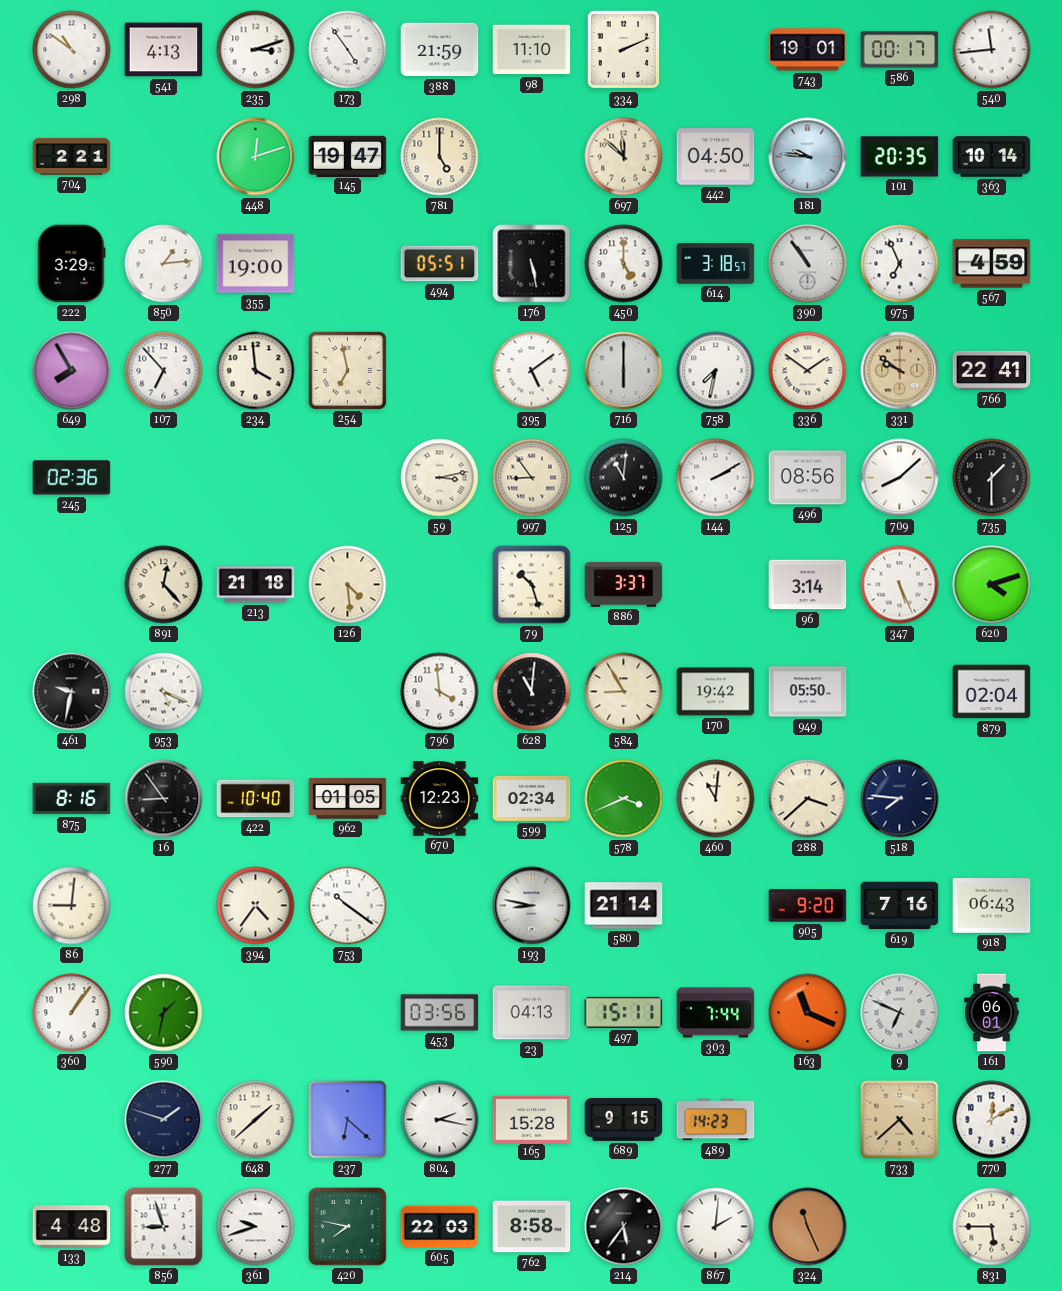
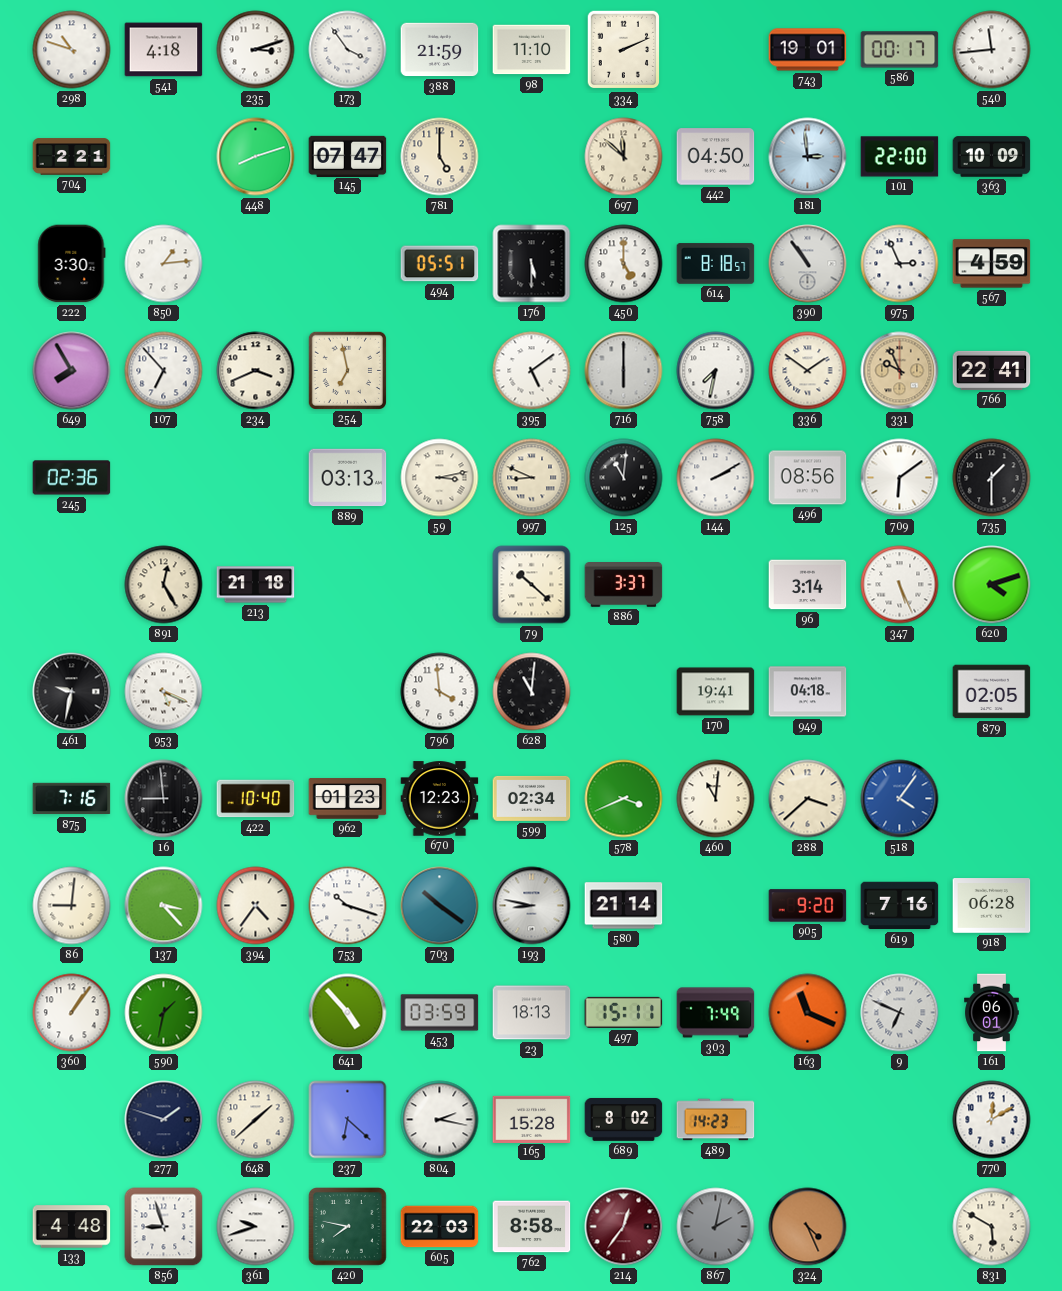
298: 10:51 -> 10:48
541: 4:13 -> 4:18
173: 4:54 -> 3:54
448: 12:12 -> 8:12
145: 19:47 -> 07:47
181: 9:46 -> 2:59
101: 20:35 -> 22:00
363: 10:14 -> 10:09
222: 3:29 -> 3:30
355: 19:00 -> none
176: 5:28 -> 5:30
614: 3:18 -> 8:18
975: 6:56 -> 2:56
234: 3:59 -> 3:41
331: 9:51 -> 9:56
889: none -> 03:13
997: 8:54 -> 8:49
709: 8:08 -> 6:09
891: 12:23 -> 12:25
126: 4:29 -> none
79: 10:27 -> 10:22
584: 8:55 -> none
170: 19:42 -> 19:41
949: 05:50 -> 04:18
879: 02:04 -> 02:05
875: 8:16 -> 7:16
16: 8:54 -> 8:59
962: 01:05 -> 01:23
518: 7:46 -> 4:06
518 dial: navy -> blue
137: none -> 3:23
753: 10:21 -> 10:18
703: none -> 10:21
918: 06:43 -> 06:28
641: none -> 4:53
453: 03:56 -> 03:59
23: 04:13 -> 18:13
303: 7:44 -> 7:49
689: 9:15 -> 8:02
733: 4:38 -> none
214: 5:36 -> 12:36
214 dial: black -> burgundy
867: 2:01 -> 2:02
867 dial: white -> grey
324: 11:26 -> 4:26
831: 5:45 -> 5:50
